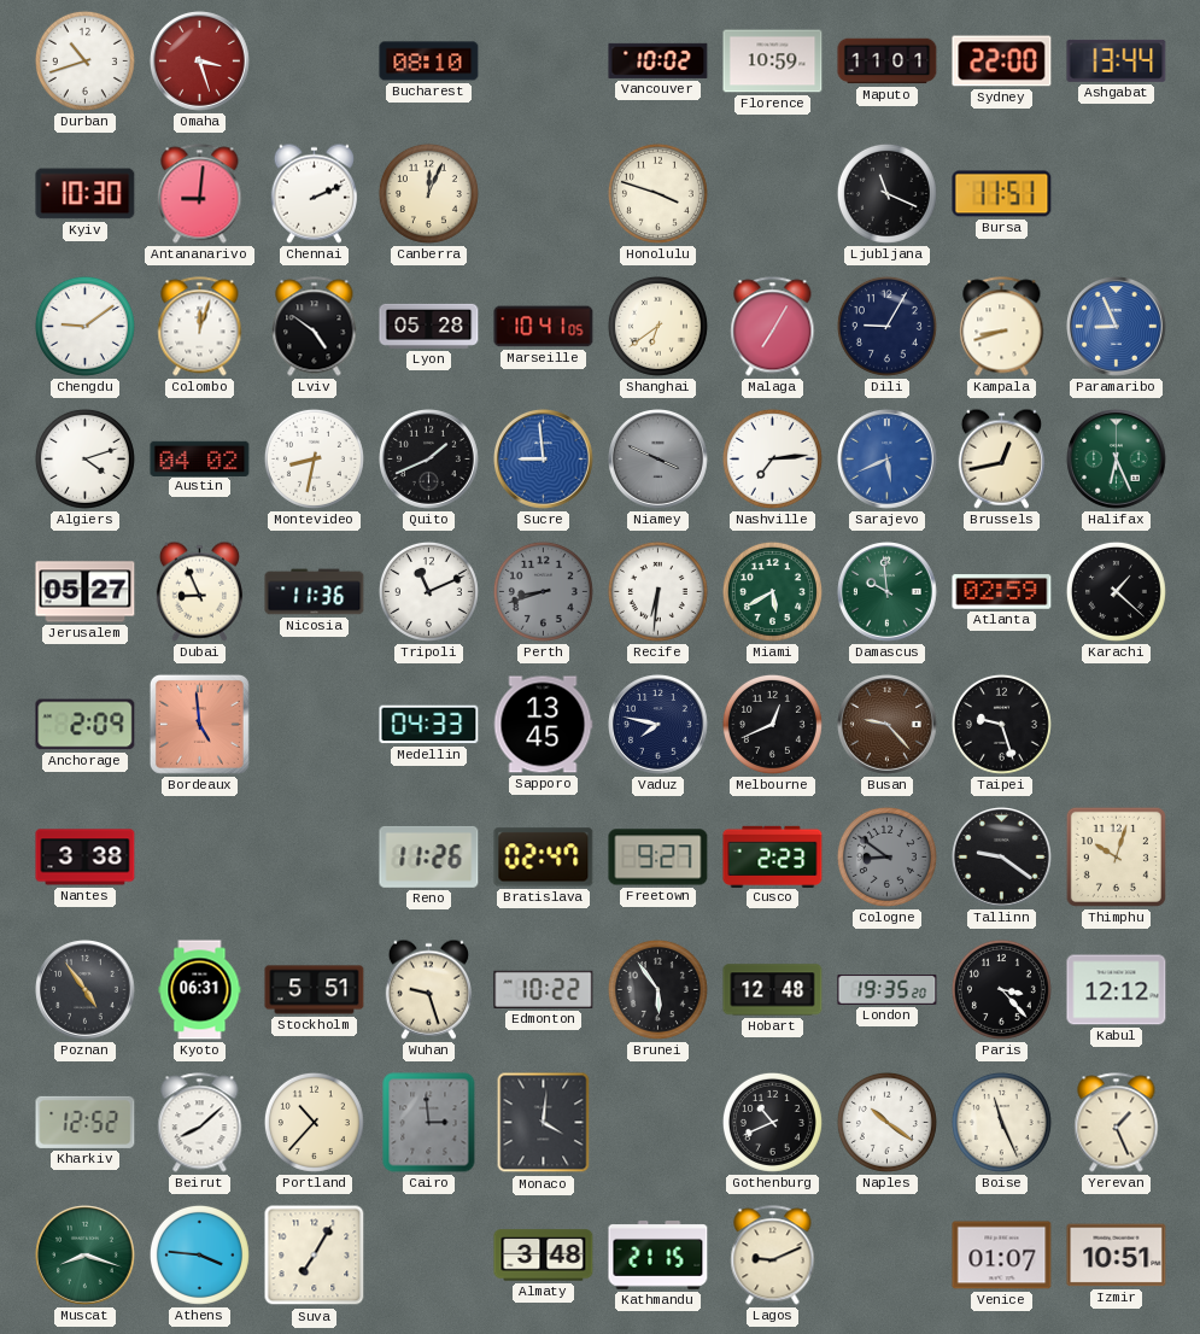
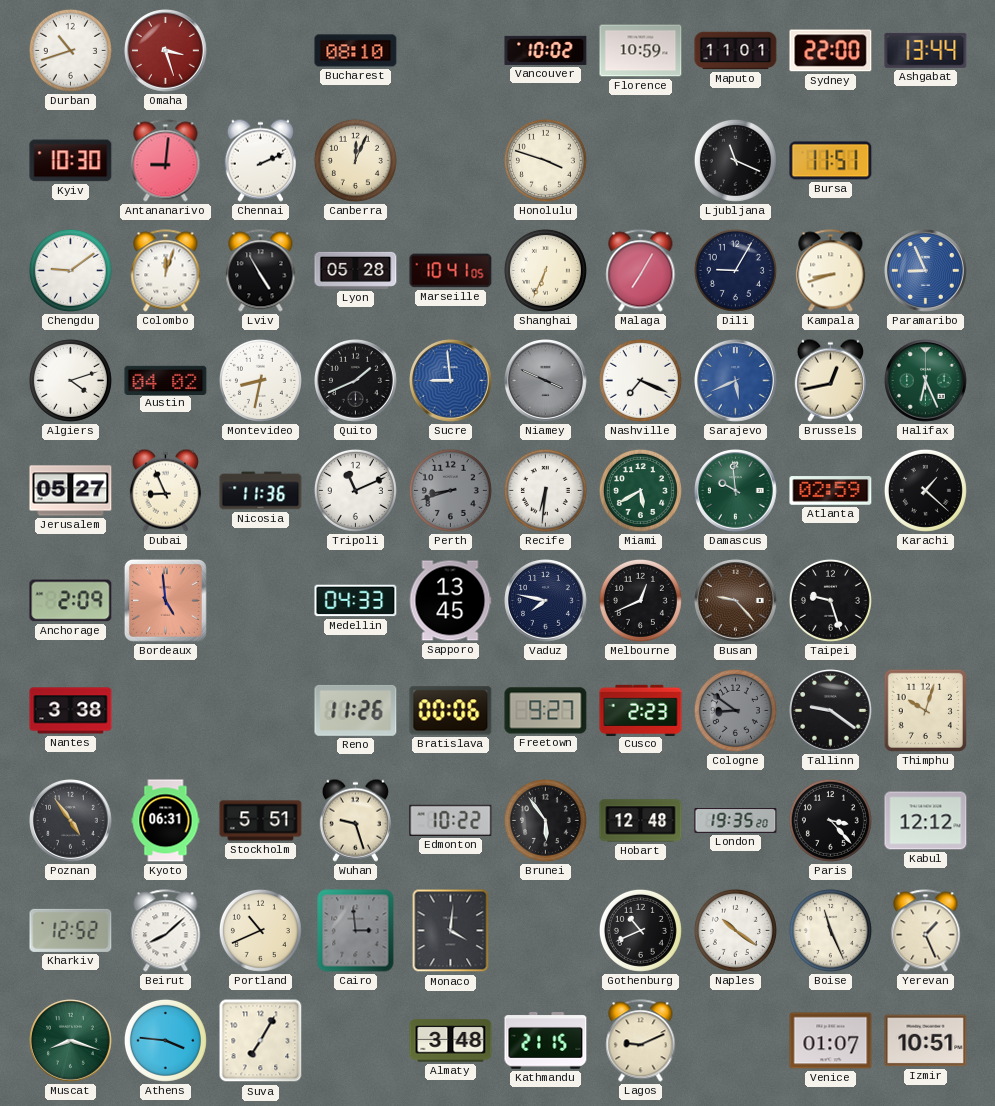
Lviv: 4:51 -> 4:55
Shanghai: 6:39 -> 6:34
Nashville: 7:14 -> 7:19
Bratislava: 02:47 -> 00:06
Portland: 10:37 -> 10:41
